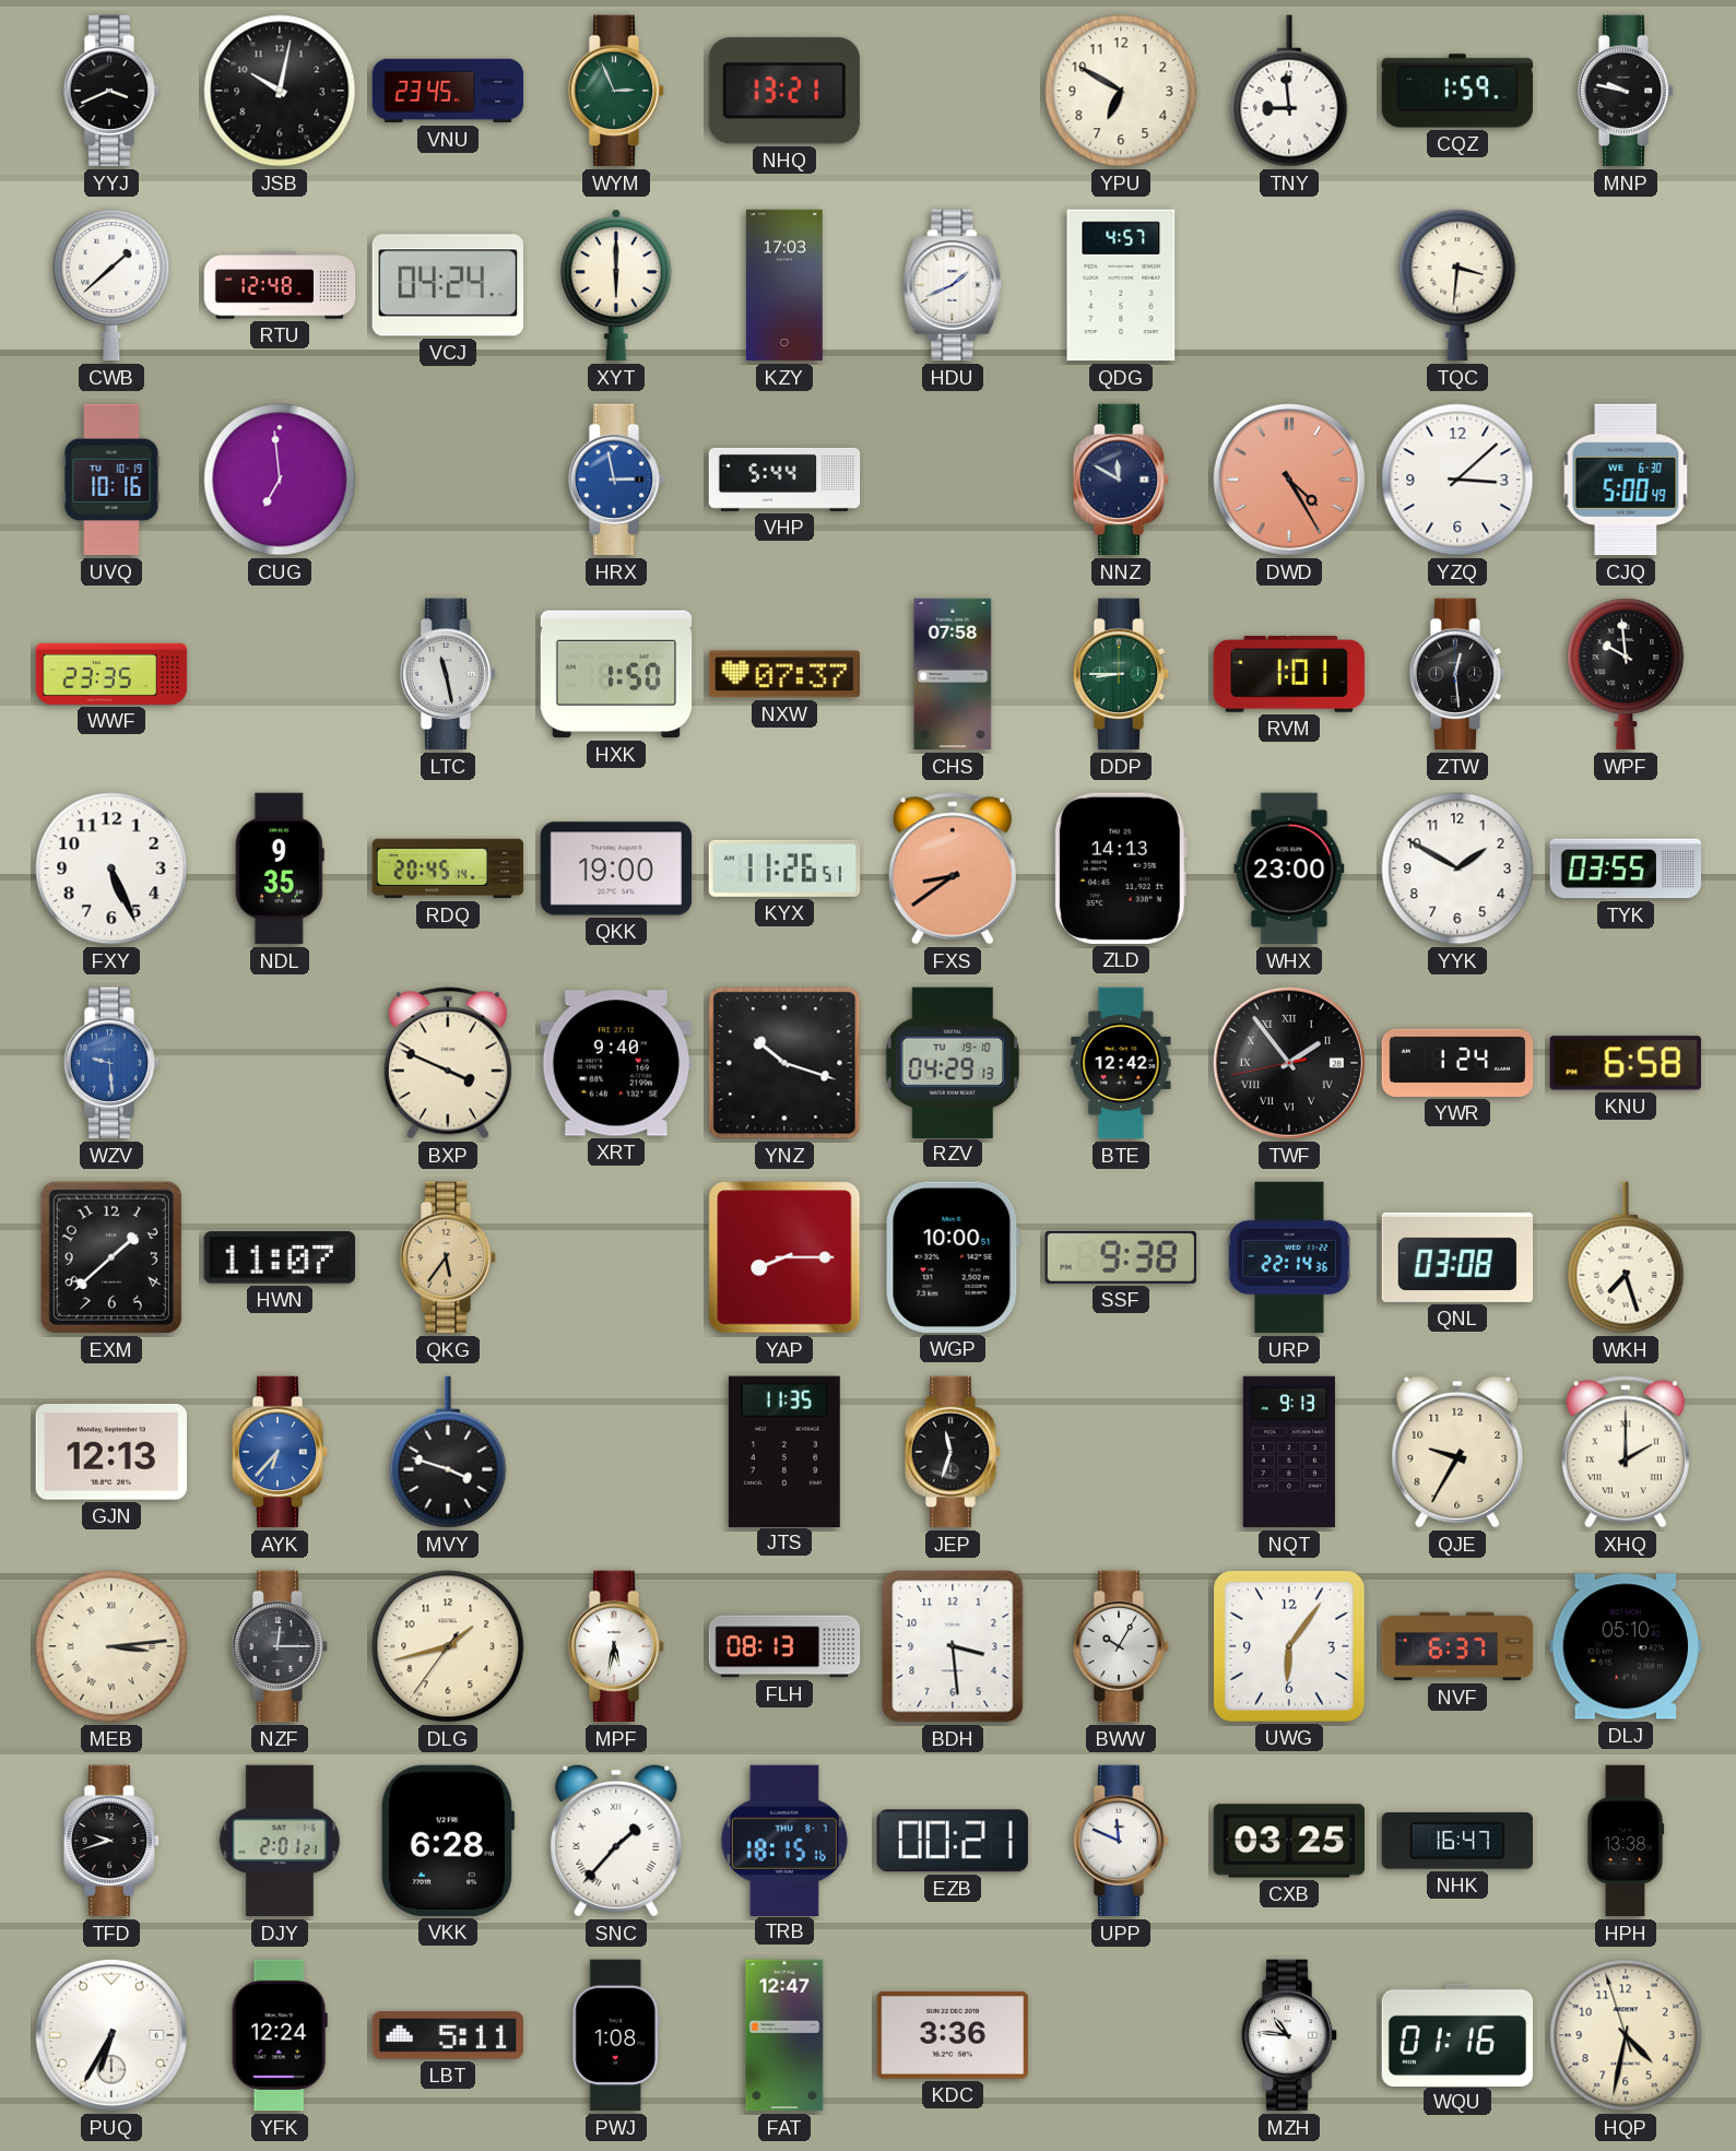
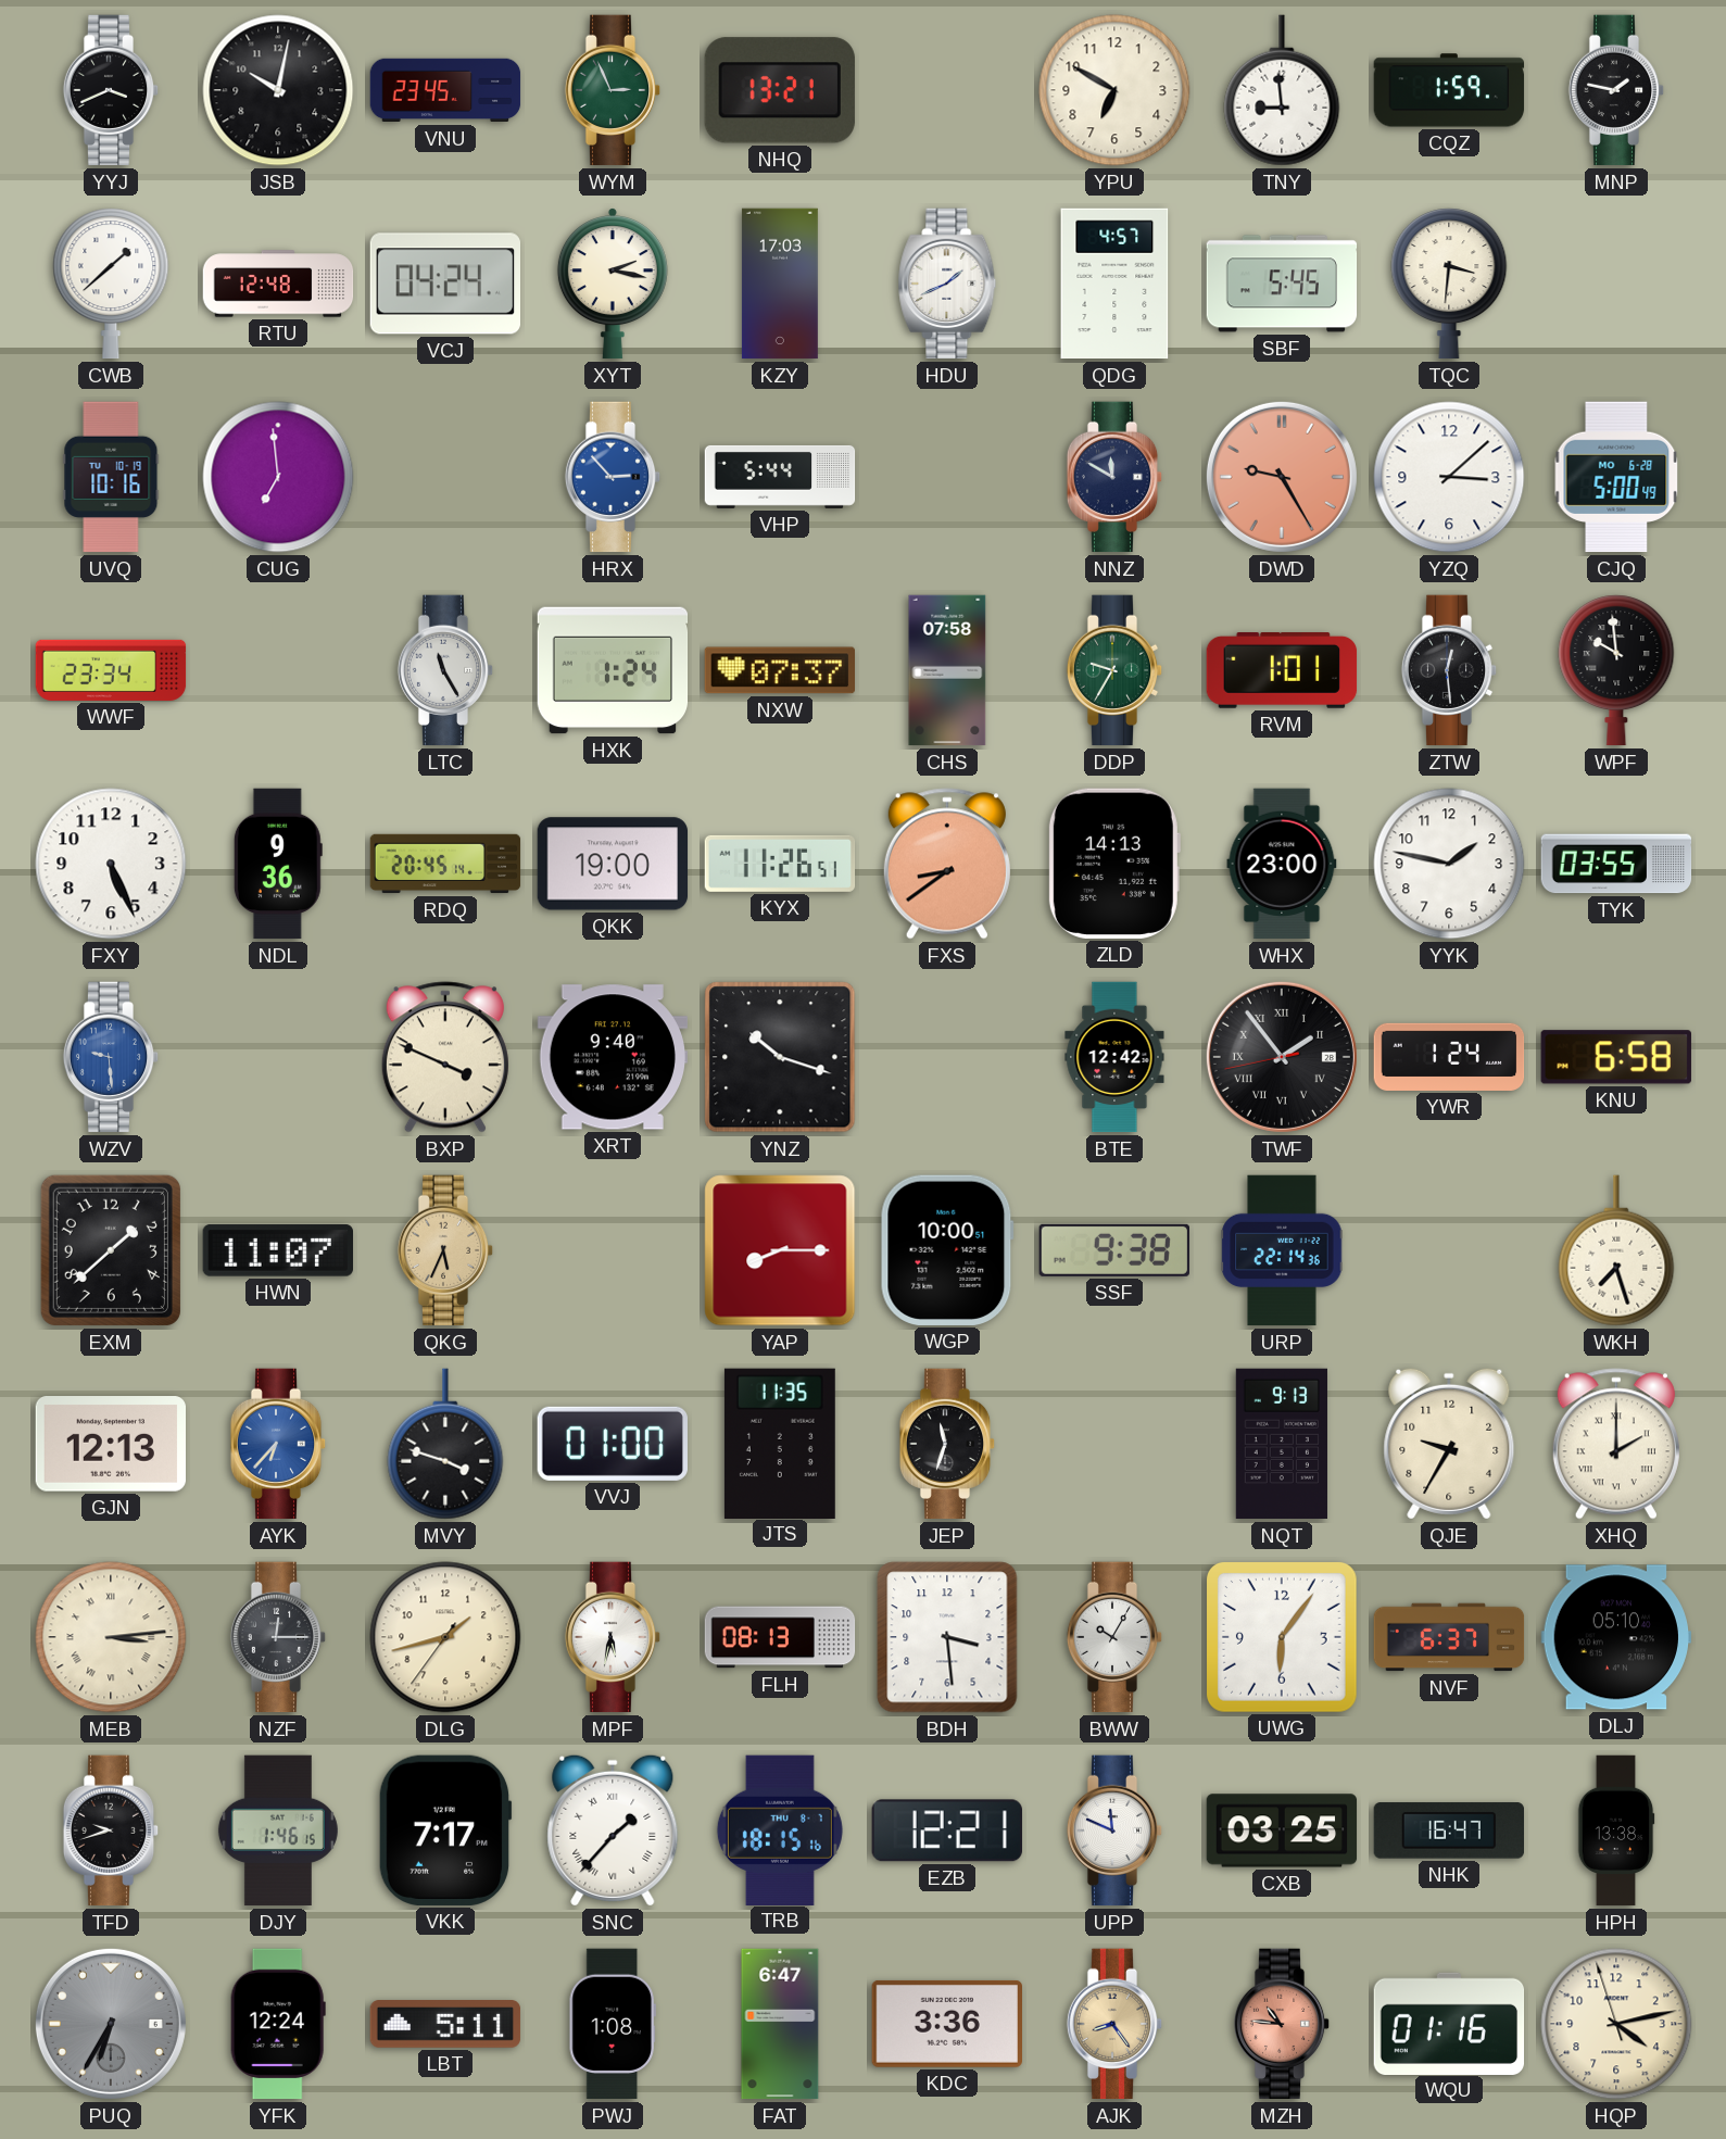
MNP: 9:47 -> 1:47
XYT: 6:00 -> 2:17
SBF: none -> 5:45
HRX: 2:58 -> 2:53
DWD: 4:25 -> 9:25
CJQ date: WE 6-30 -> MO 6-28
WWF: 23:35 -> 23:34
LTC: 11:28 -> 11:25
HXK: 1:50 -> 1:24
DDP: 8:45 -> 9:35
NDL: 9:35 -> 9:36
YYK: 1:50 -> 1:47
RZV: 04:29 -> none
QKG: 5:36 -> 5:34
QNL: 03:08 -> none
VVJ: none -> 01:00
DJY: 2:01 -> 1:46
VKK: 6:28 -> 7:17
EZB: 00:21 -> 12:21
PUQ dial: white -> grey
FAT: 12:47 -> 6:47
AJK: none -> 8:24
MZH dial: white -> salmon
HQP: 4:31 -> 4:12
